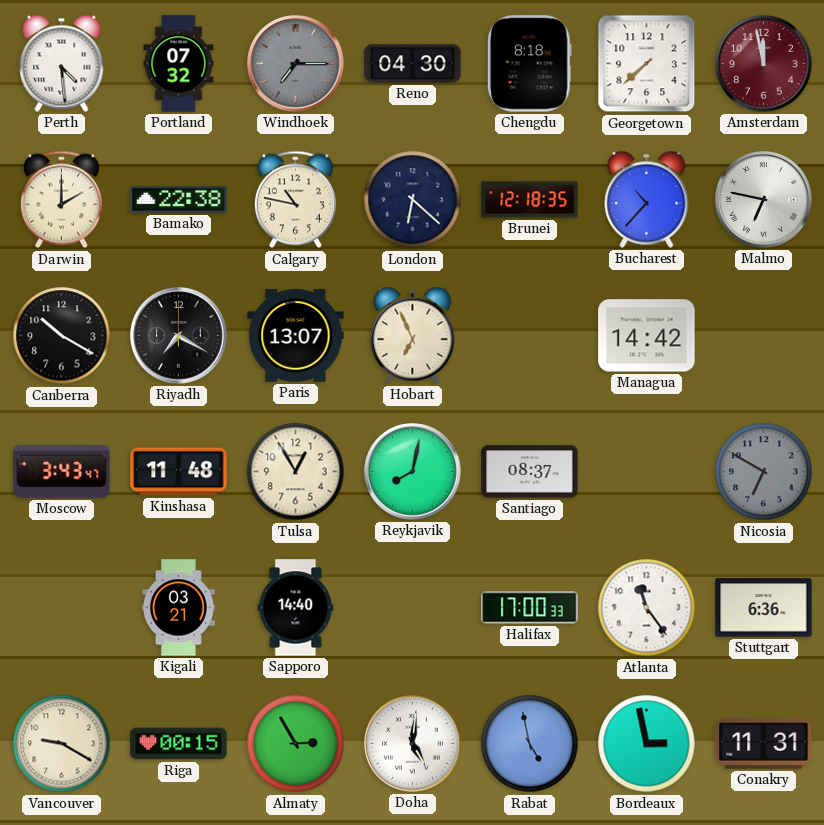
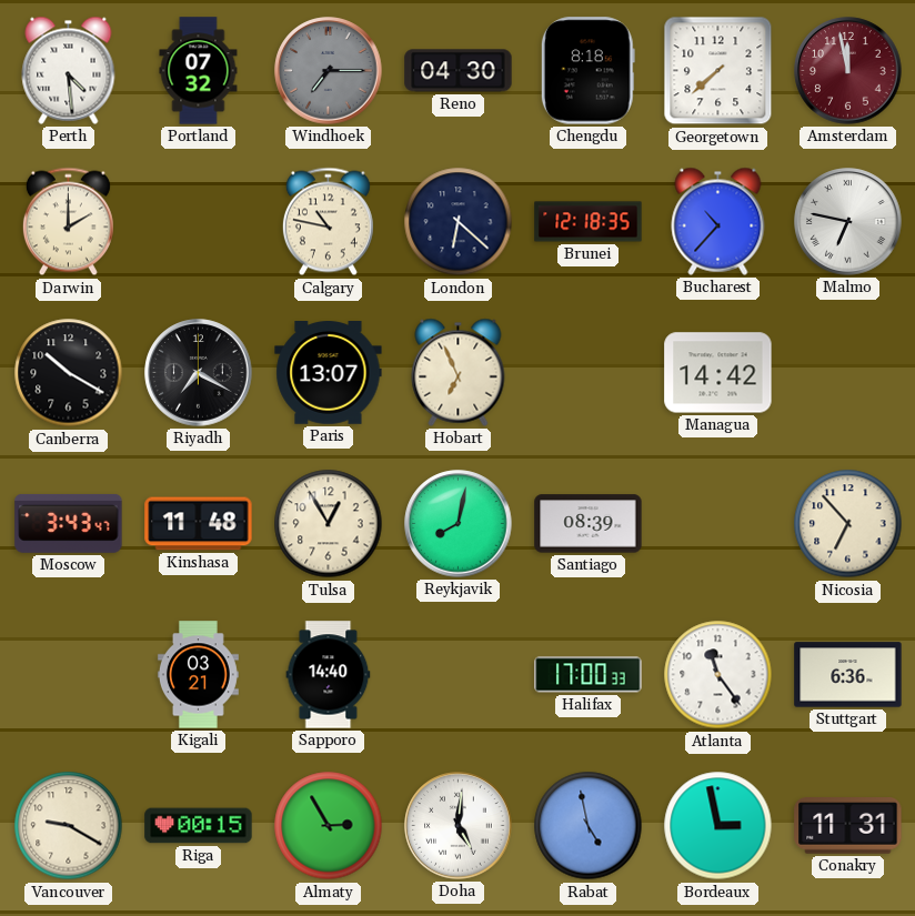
Bamako: 22:38 -> none
Santiago: 08:37 -> 08:39
Nicosia: 6:50 -> 6:53
Nicosia dial: grey -> cream
